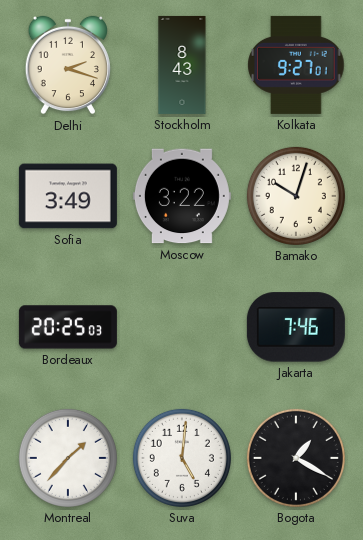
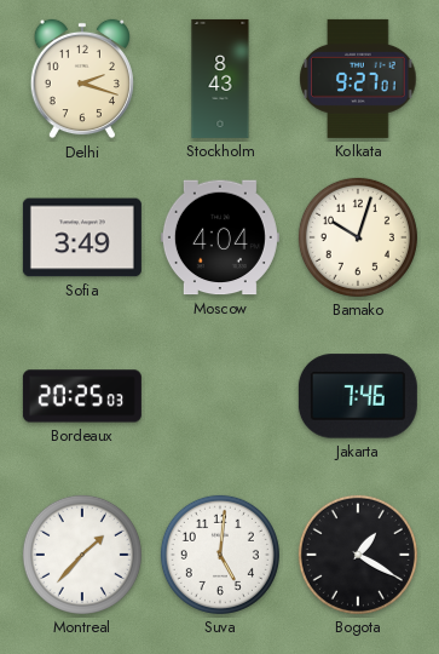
Moscow: 3:22 -> 4:04
